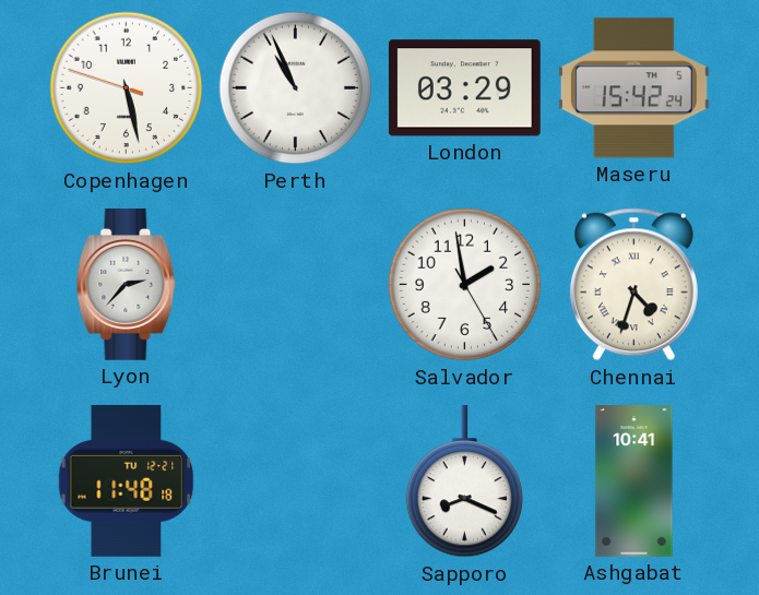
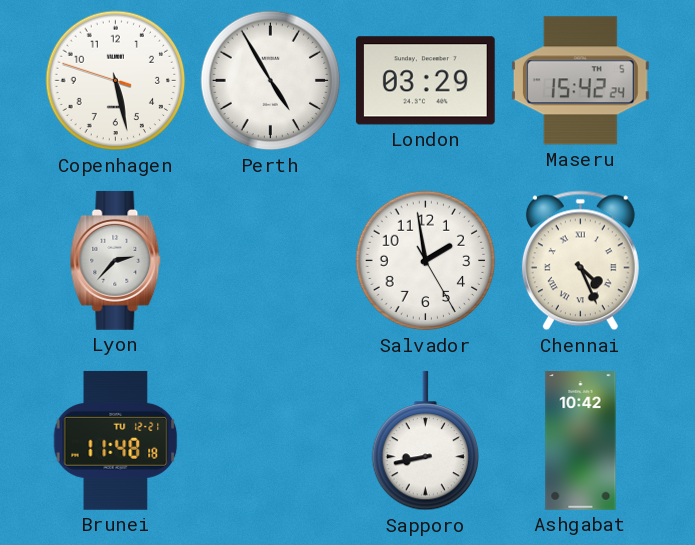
Perth: 10:56 -> 4:55
Chennai: 4:33 -> 4:26
Sapporo: 8:19 -> 8:43
Ashgabat: 10:41 -> 10:42
